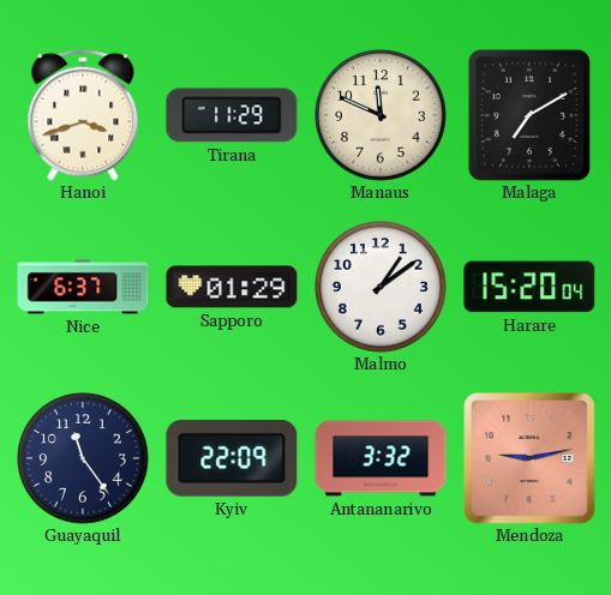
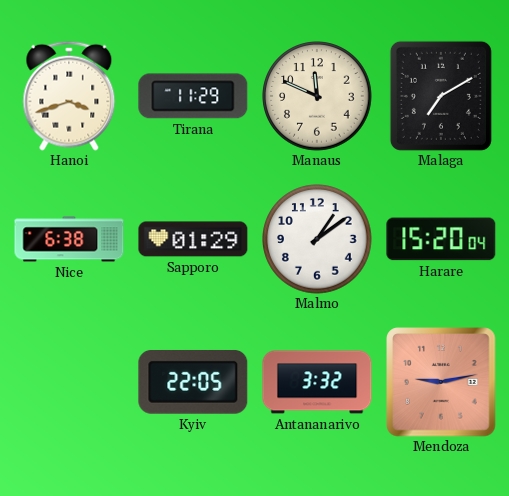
Nice: 6:37 -> 6:38
Guayaquil: 11:24 -> none
Kyiv: 22:09 -> 22:05
